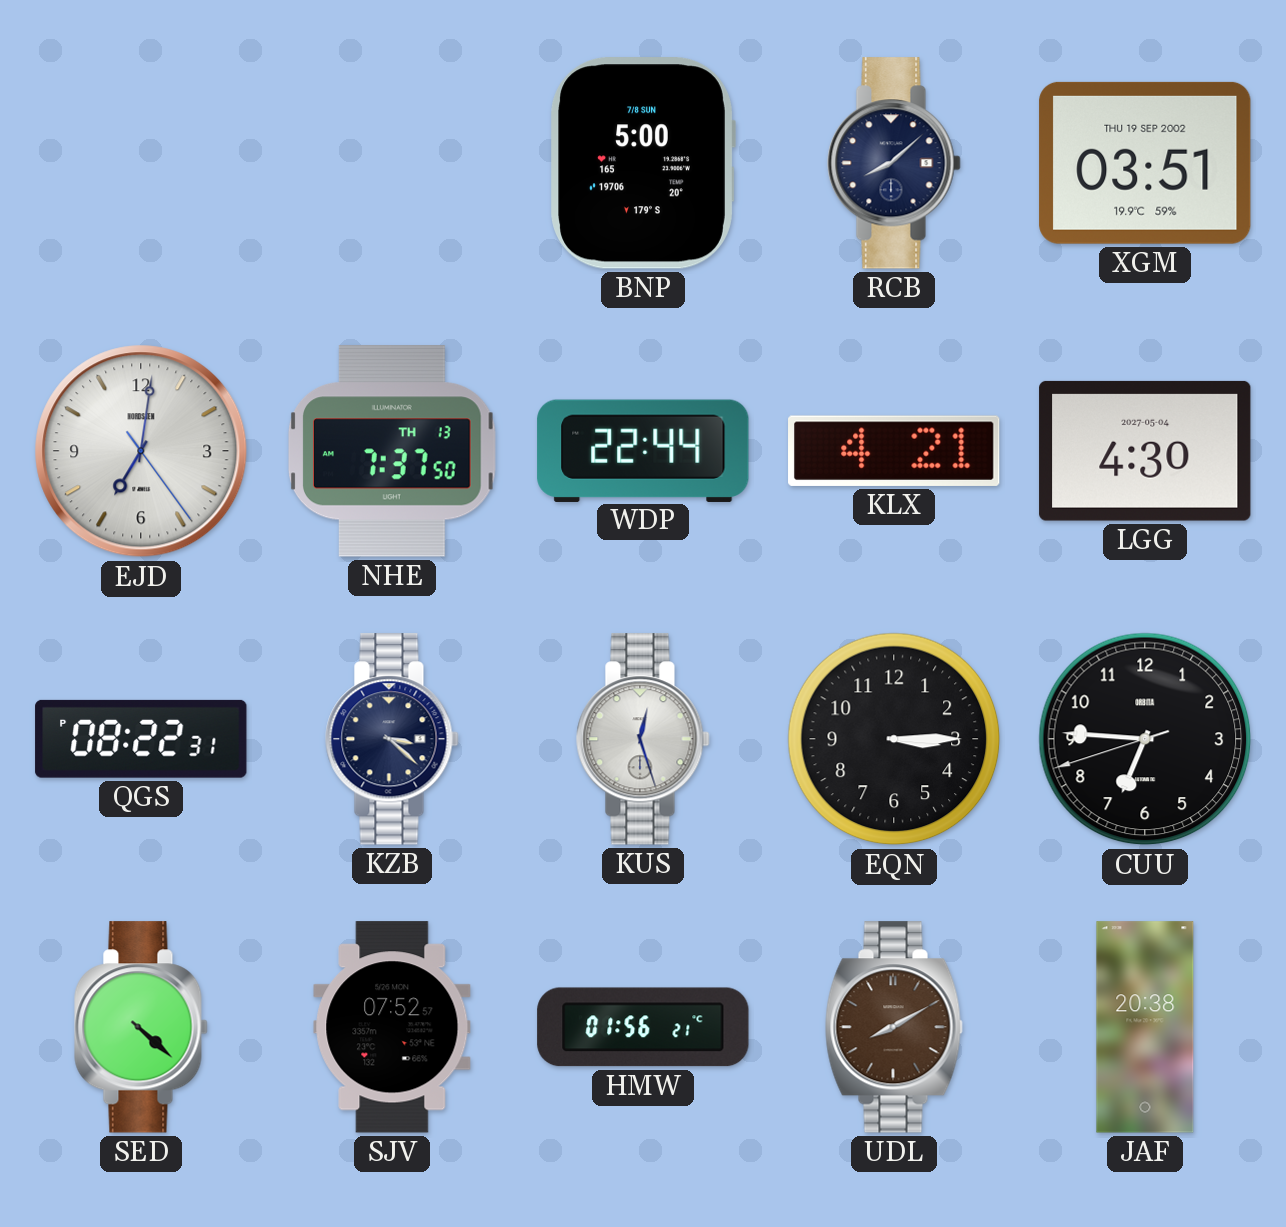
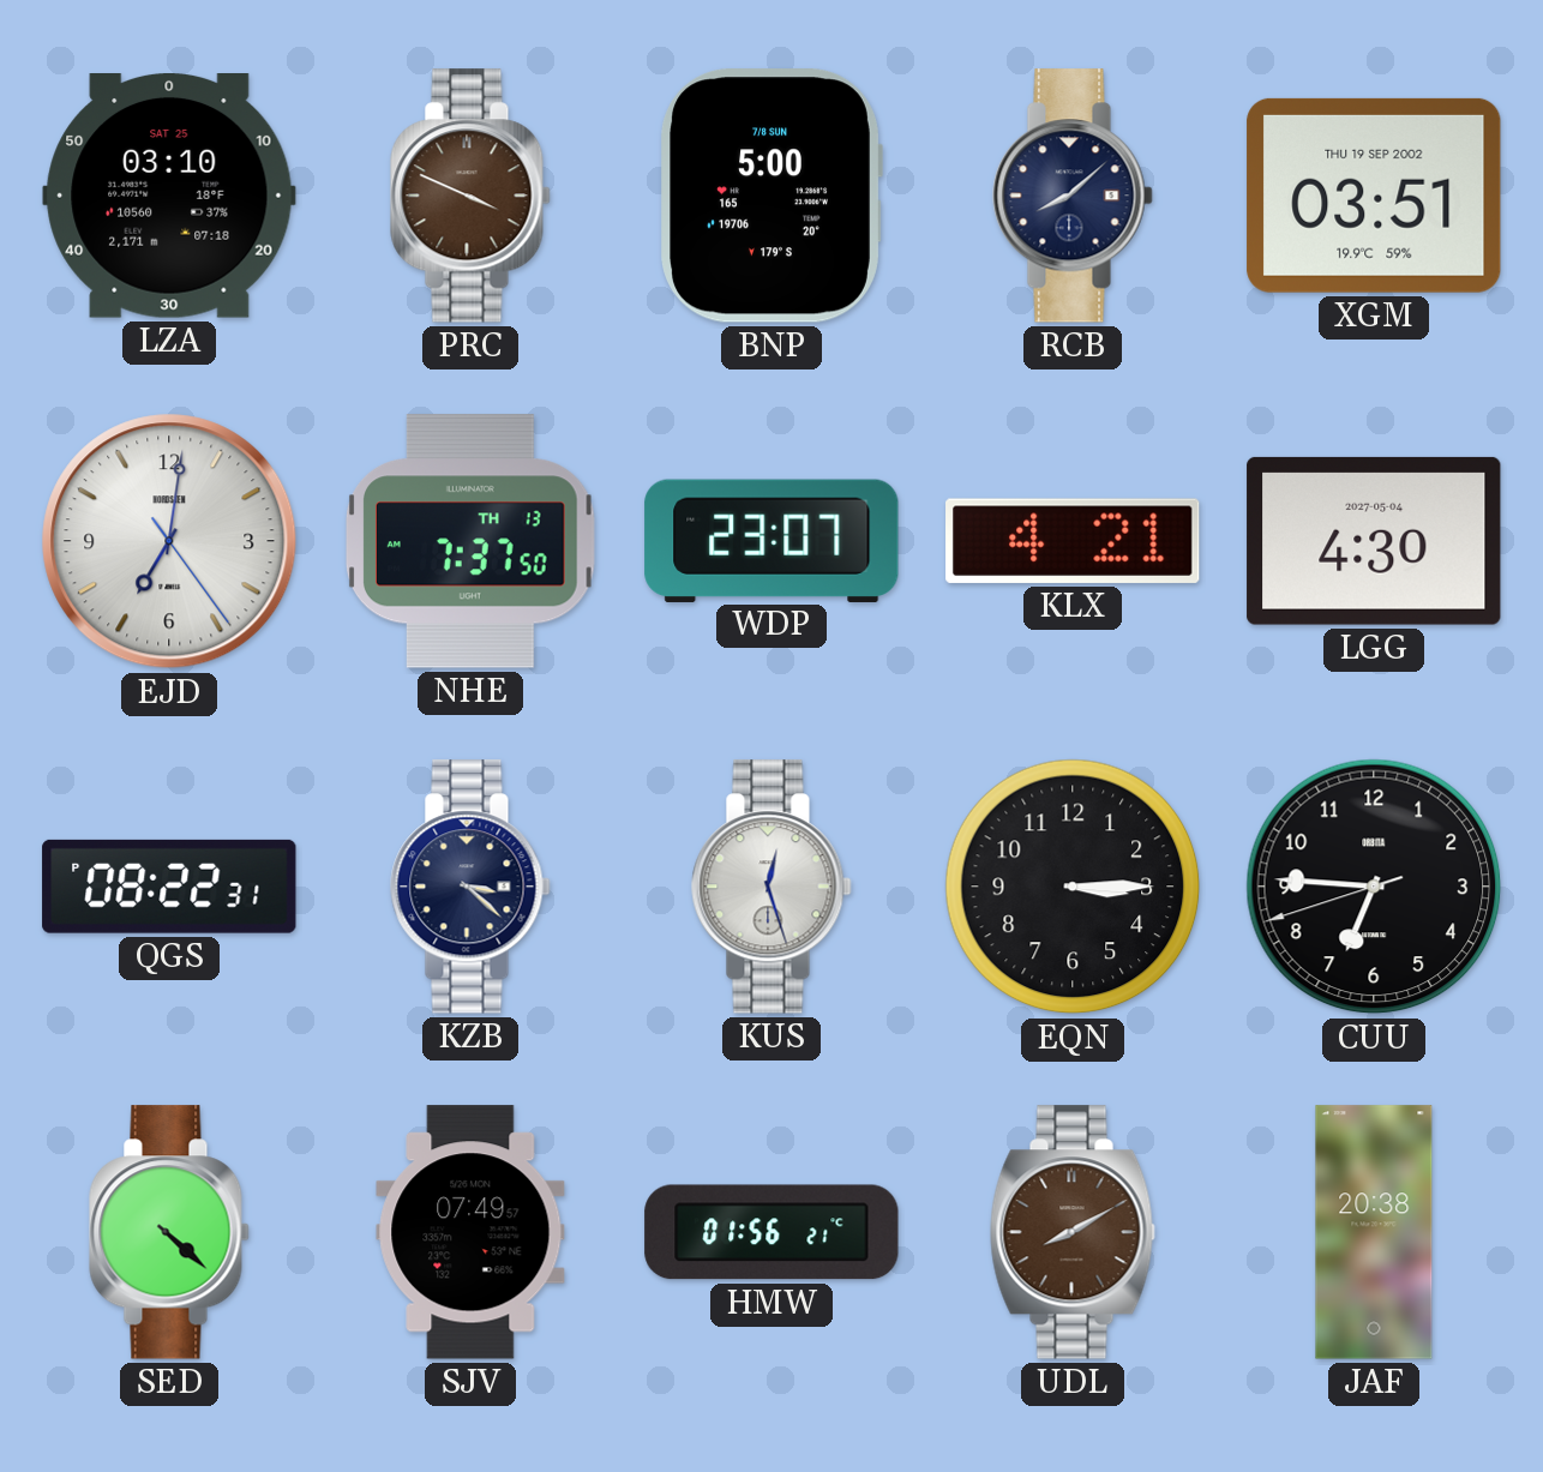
LZA: none -> 03:10
PRC: none -> 3:49
WDP: 22:44 -> 23:07
SJV: 07:52 -> 07:49
